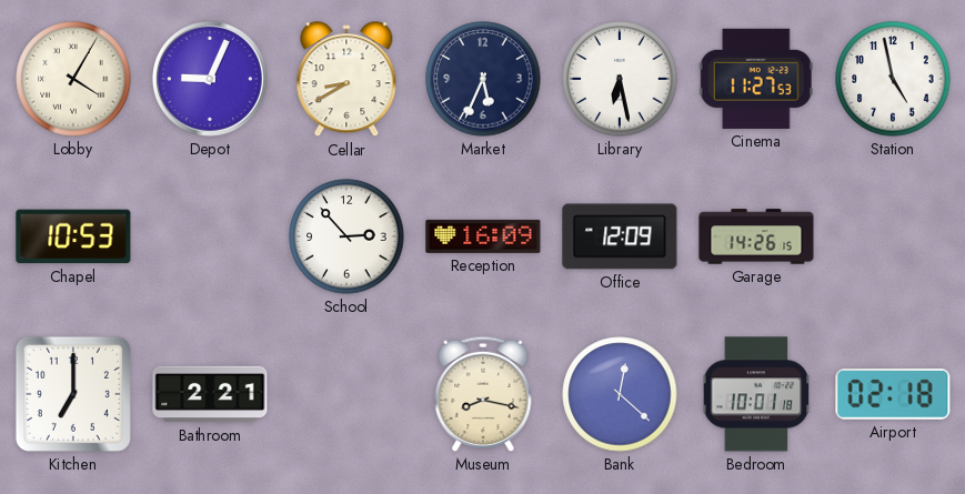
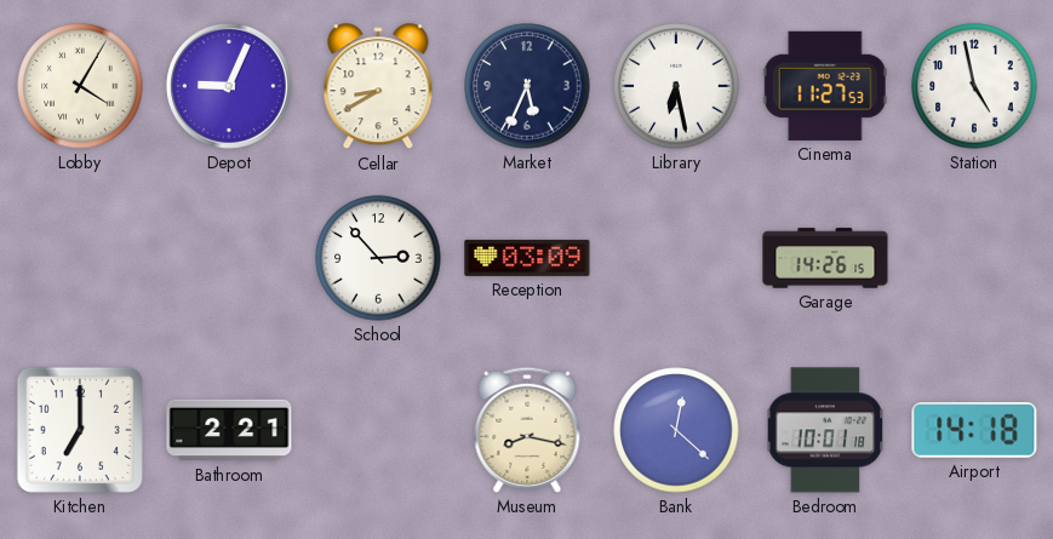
Chapel: 10:53 -> none
Reception: 16:09 -> 03:09
Office: 12:09 -> none
Airport: 02:18 -> 14:18
